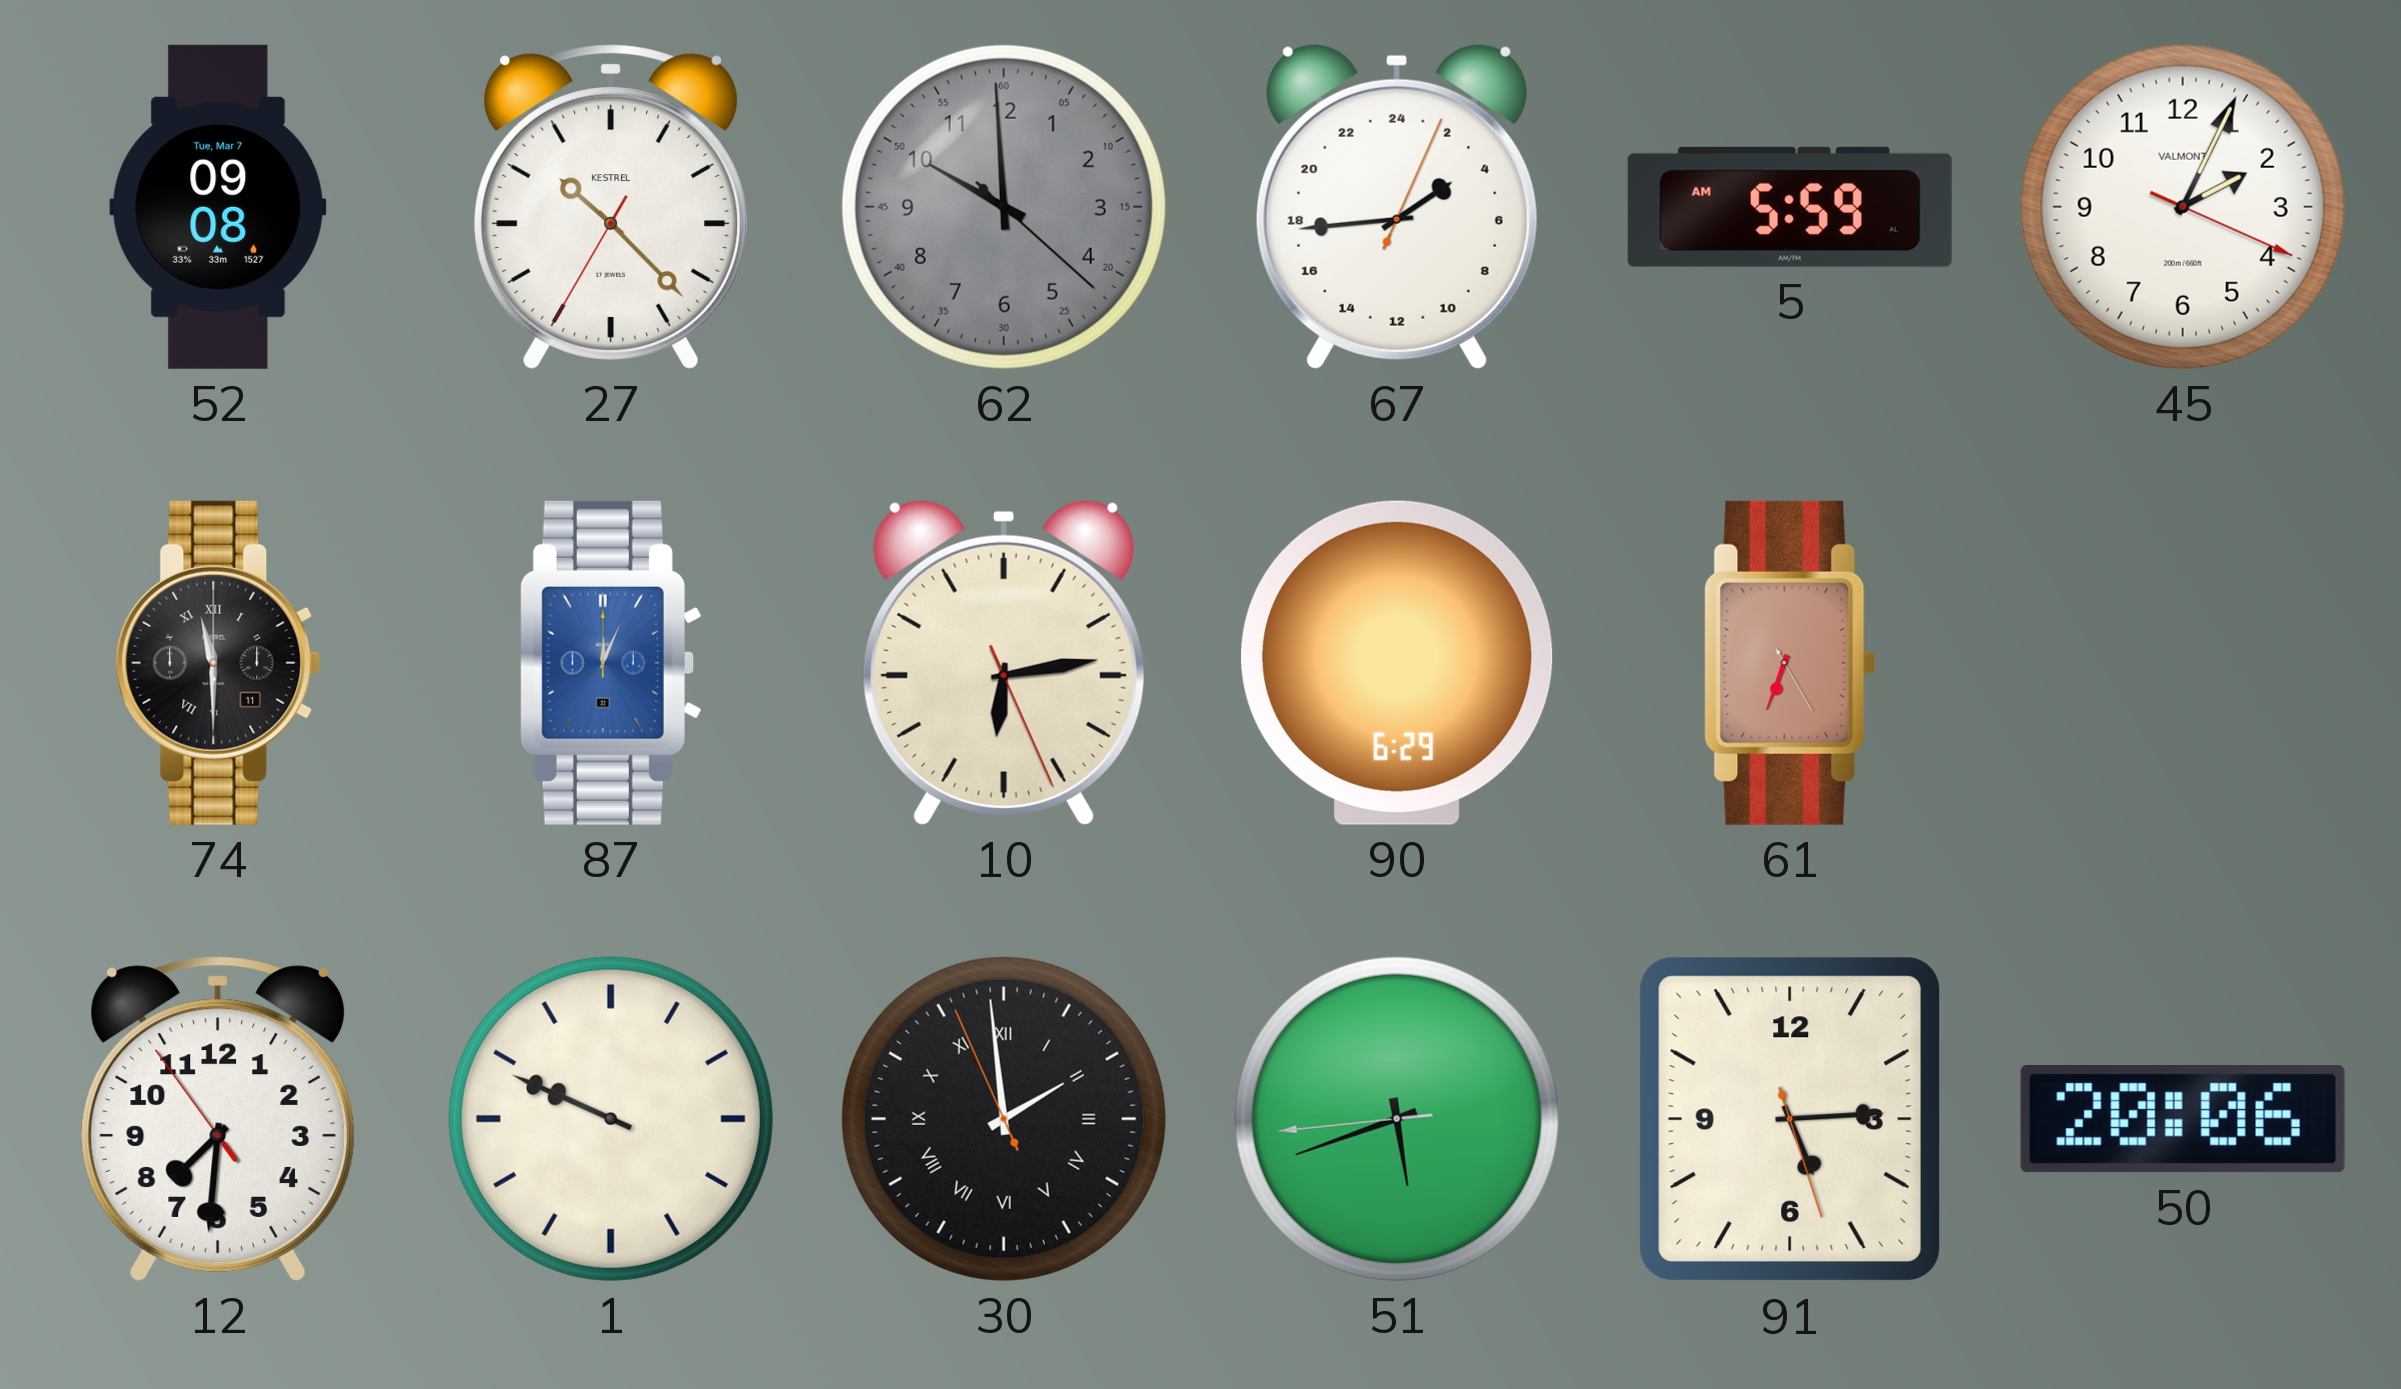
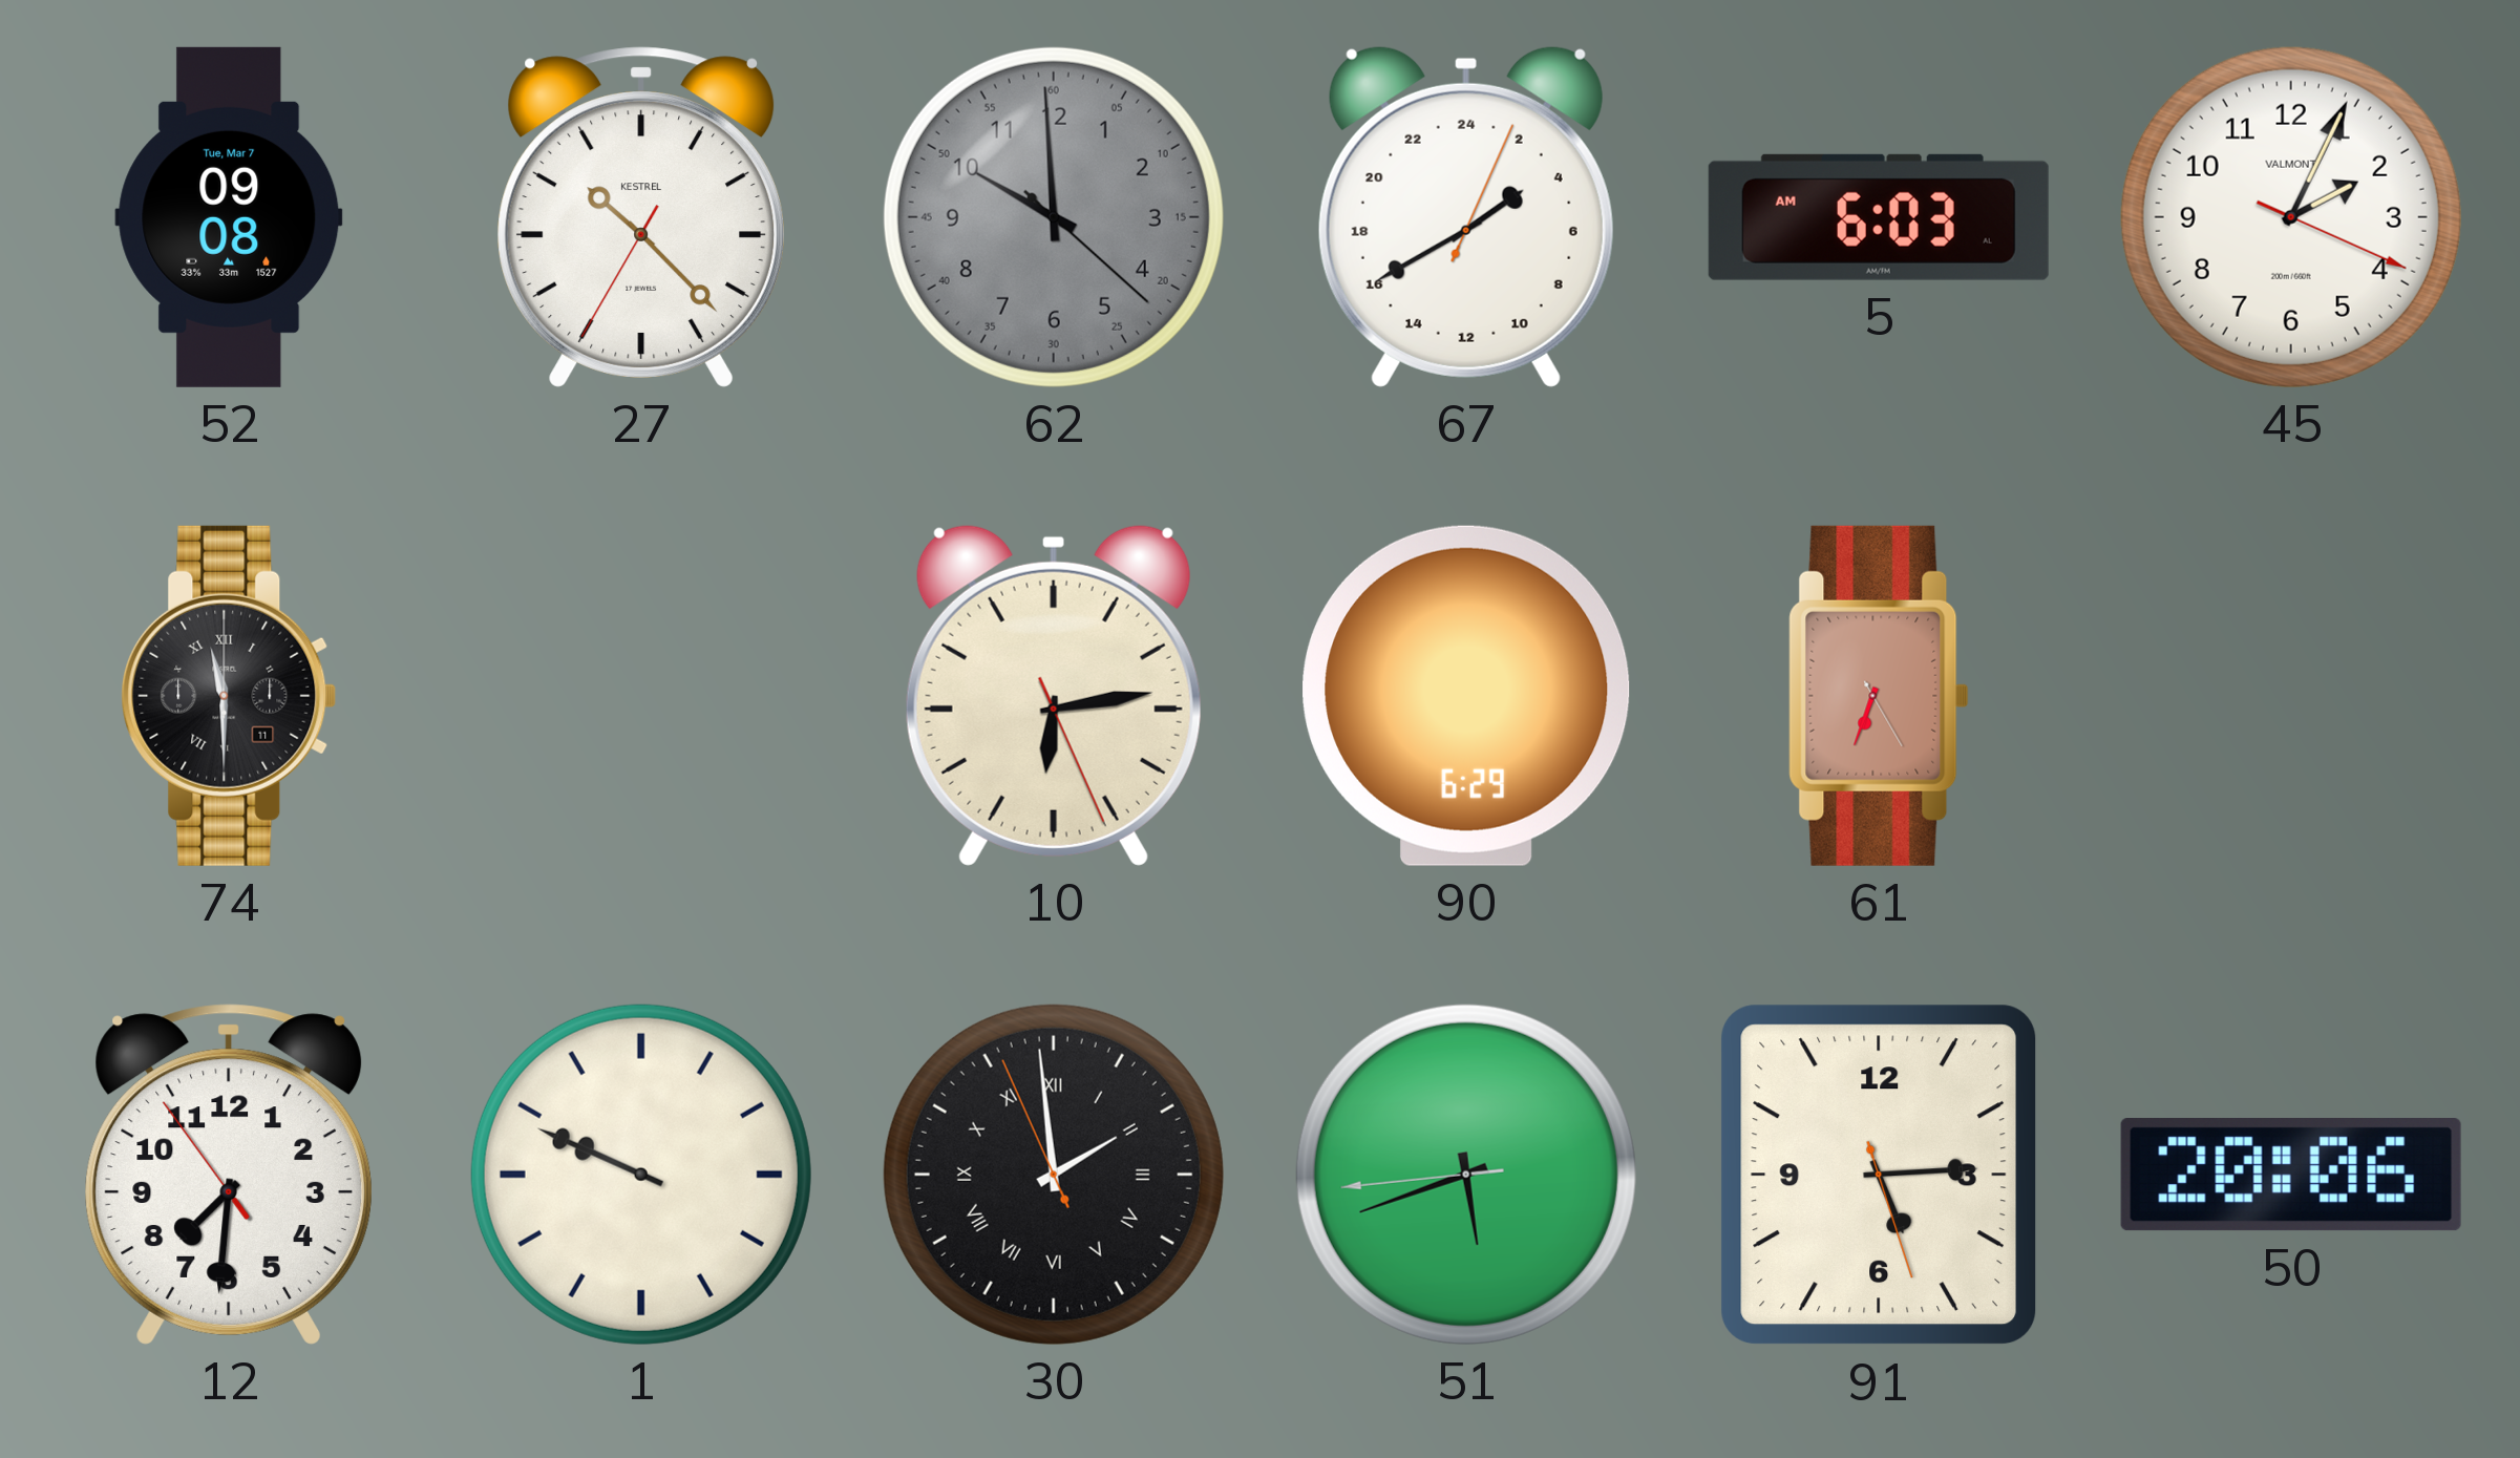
67: 3:44 -> 3:40
5: 5:59 -> 6:03
87: 12:04 -> none
